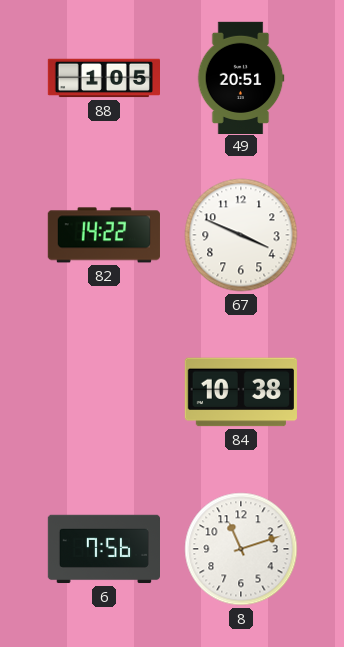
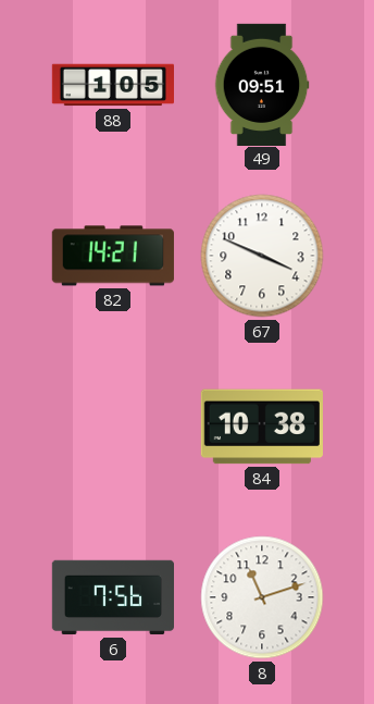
49: 20:51 -> 09:51
82: 14:22 -> 14:21
